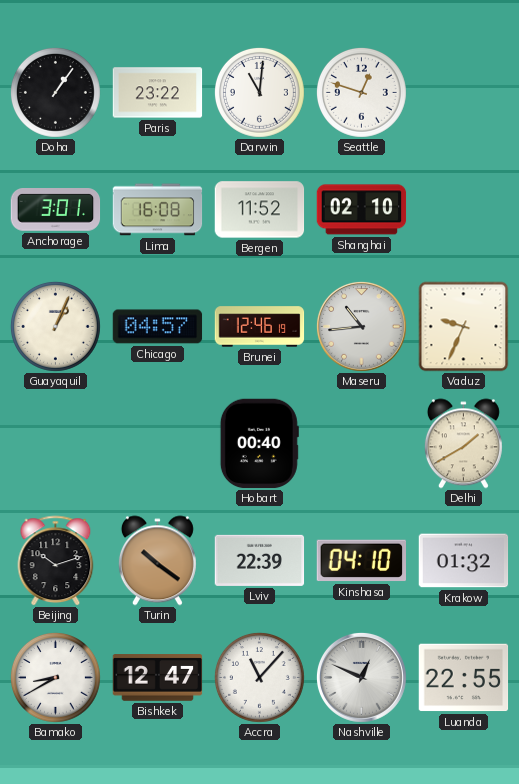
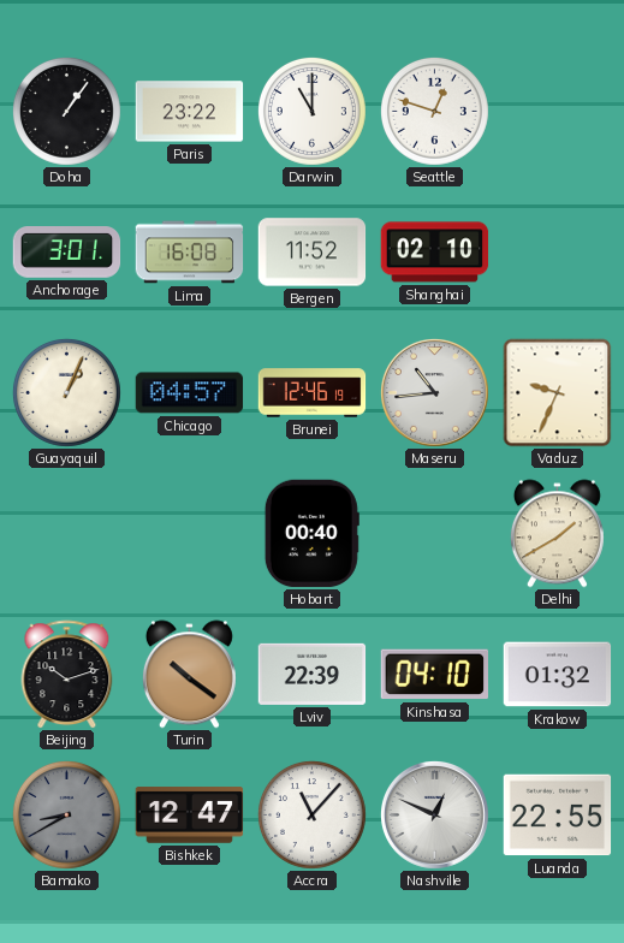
Darwin: 11:01 -> 11:00
Bamako dial: white -> grey
